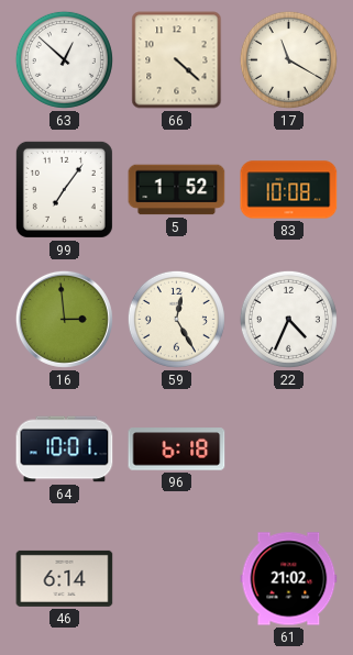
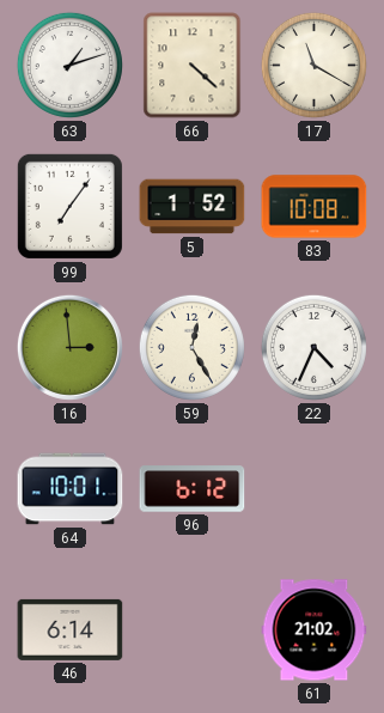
63: 12:52 -> 1:12
96: 6:18 -> 6:12
